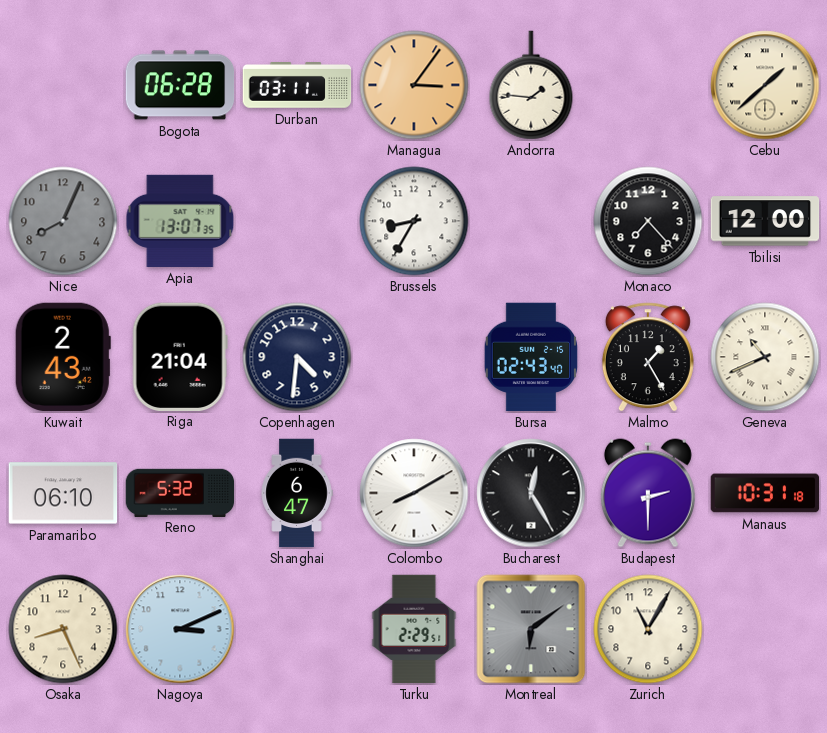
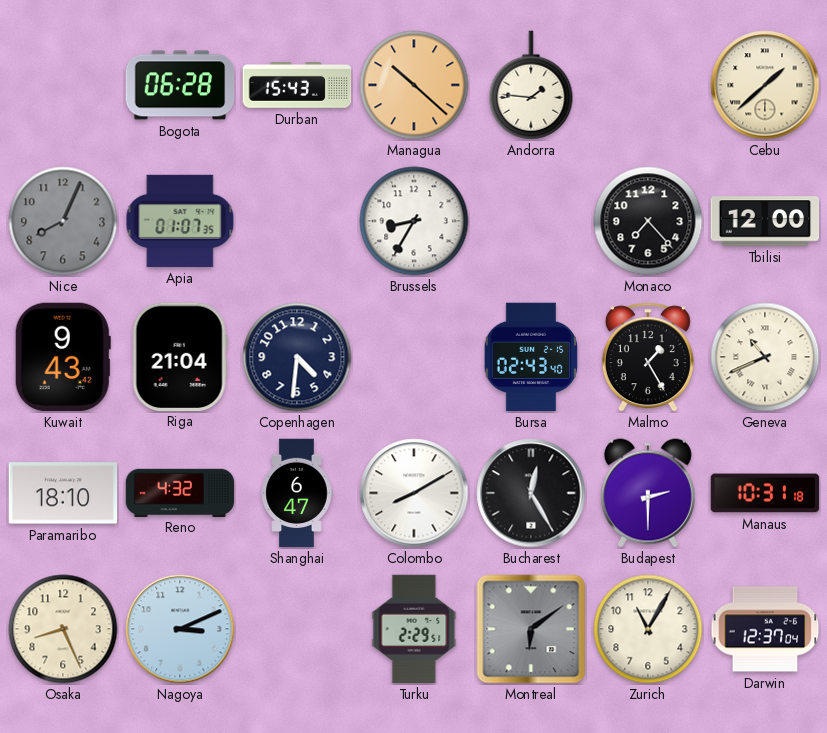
Durban: 03:11 -> 15:43
Managua: 3:06 -> 10:22
Apia: 13:07 -> 01:07
Kuwait: 2:43 -> 9:43
Paramaribo: 06:10 -> 18:10
Reno: 5:32 -> 4:32
Darwin: none -> 12:37
